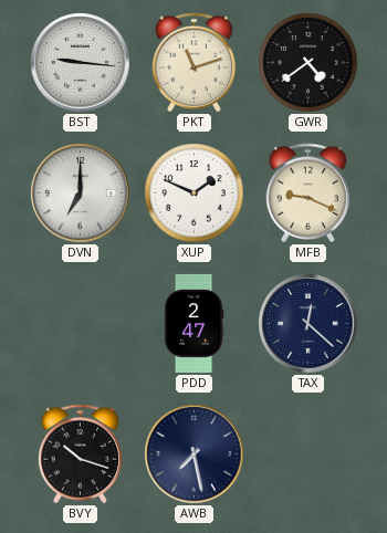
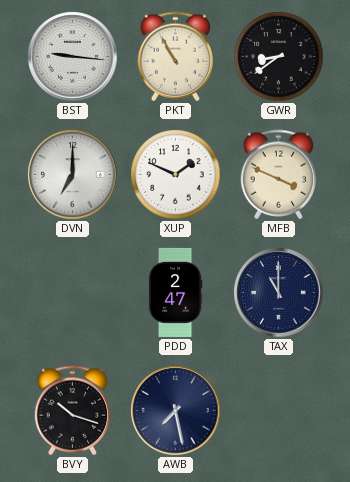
PKT: 11:12 -> 10:55
GWR: 4:39 -> 8:39
MFB: 9:19 -> 3:49
TAX: 12:22 -> 11:00
